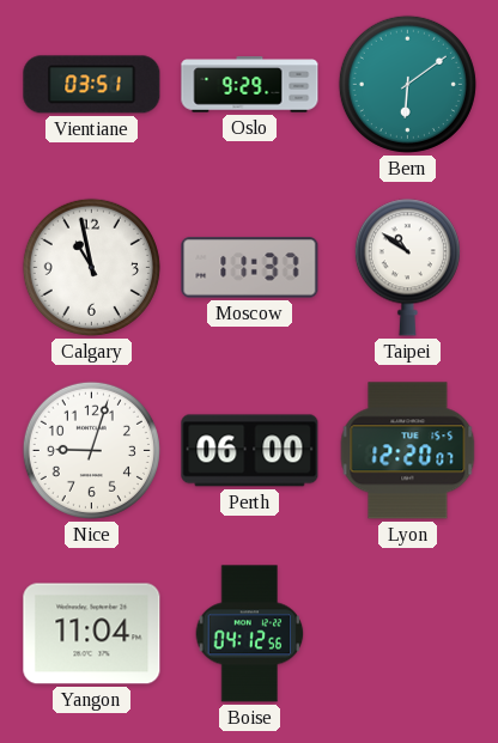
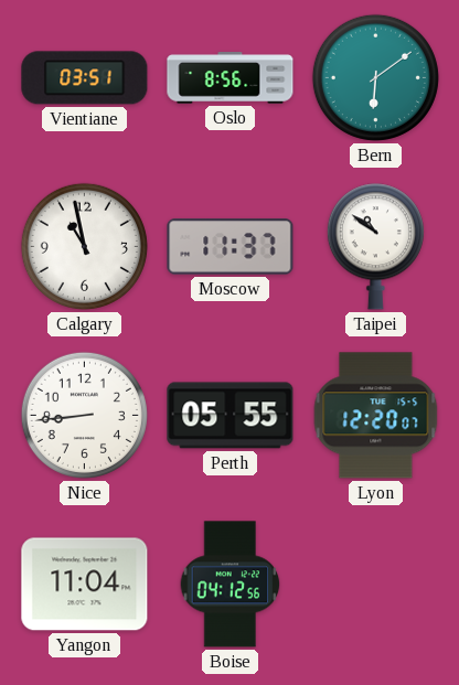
Oslo: 9:29 -> 8:56
Nice: 9:03 -> 8:44
Perth: 06:00 -> 05:55
